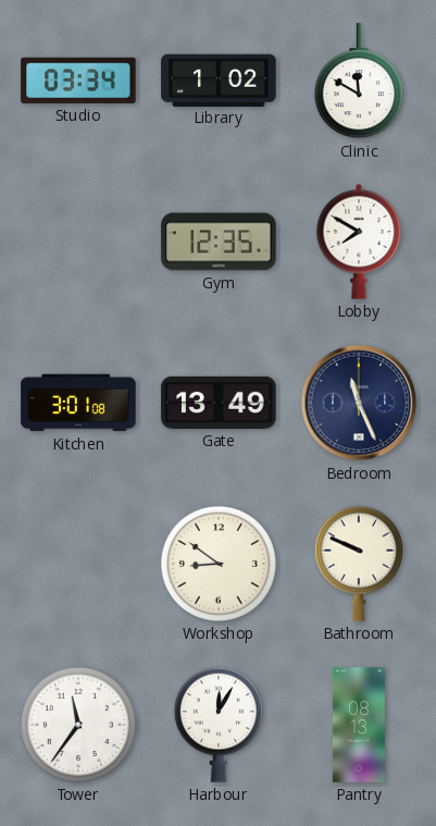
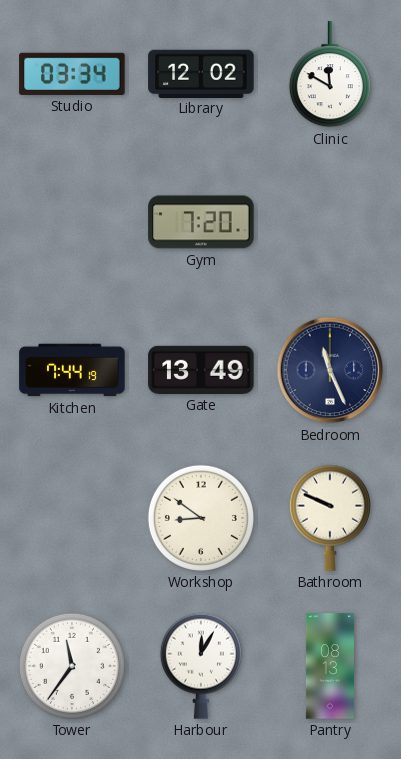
Library: 1:02 -> 12:02
Gym: 12:35 -> 7:20
Lobby: 7:50 -> none
Kitchen: 3:01 -> 7:44
